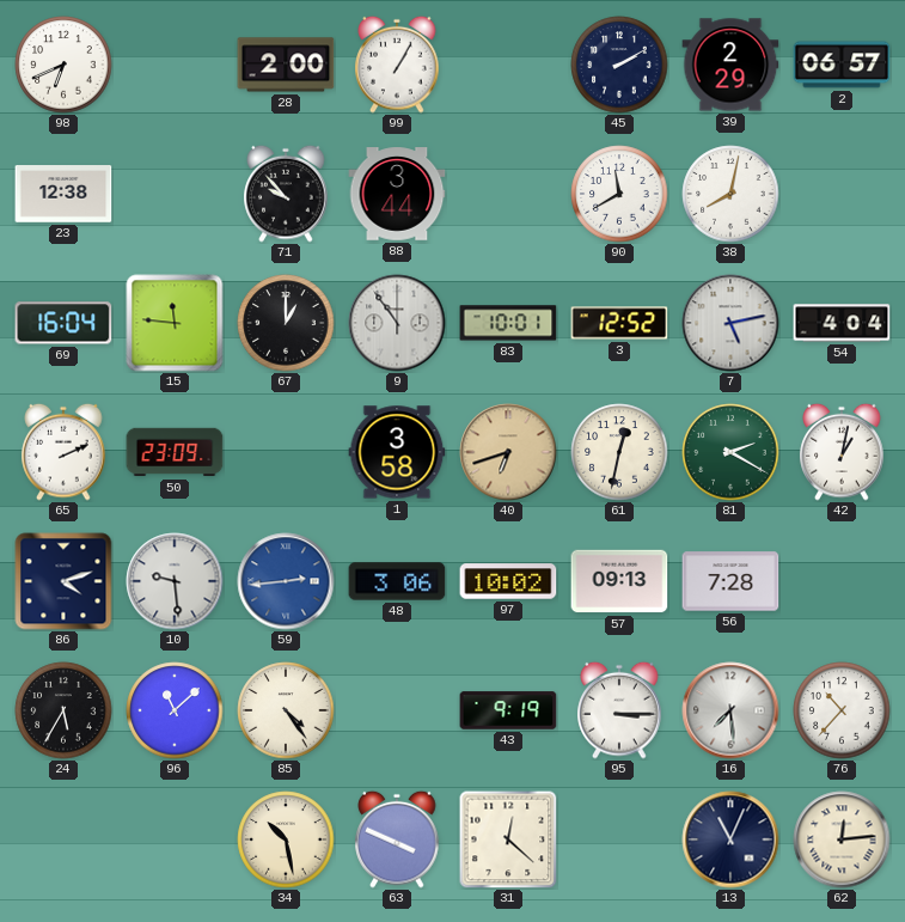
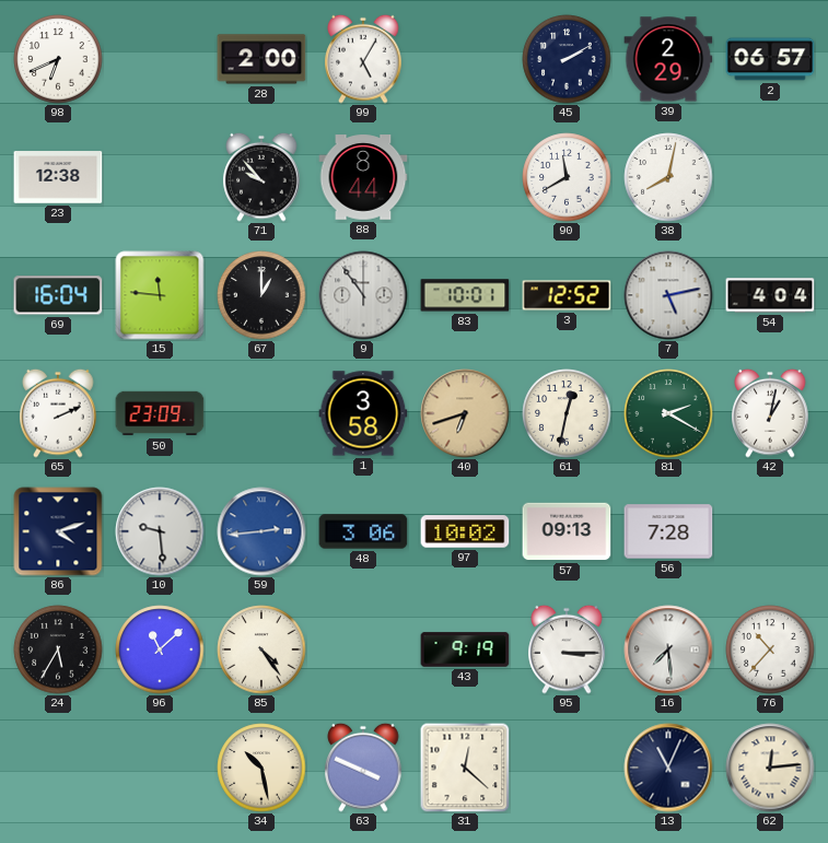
99: 1:05 -> 5:05
88: 3:44 -> 8:44
